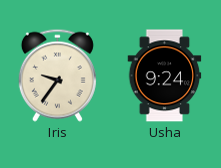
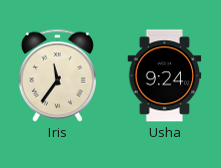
Iris: 9:36 -> 11:36
